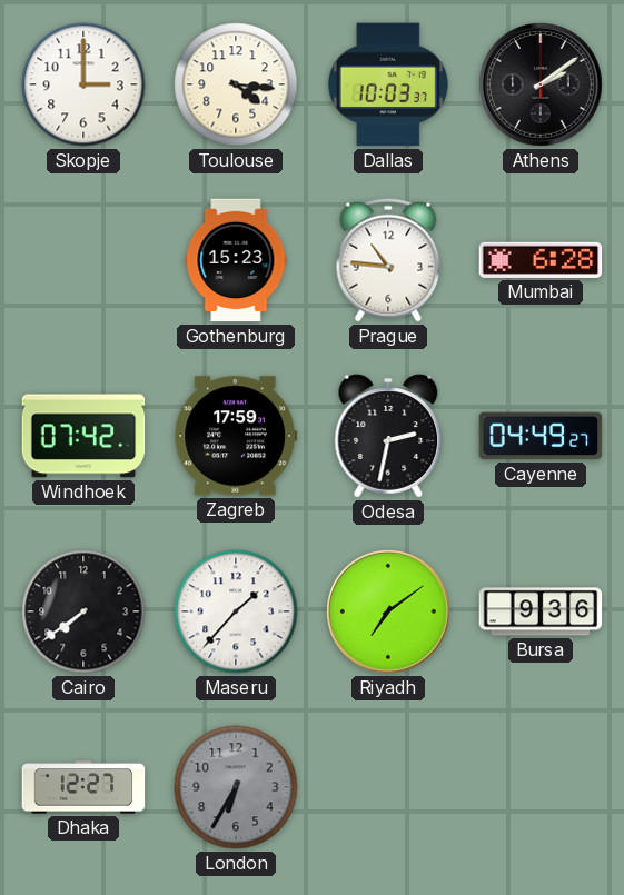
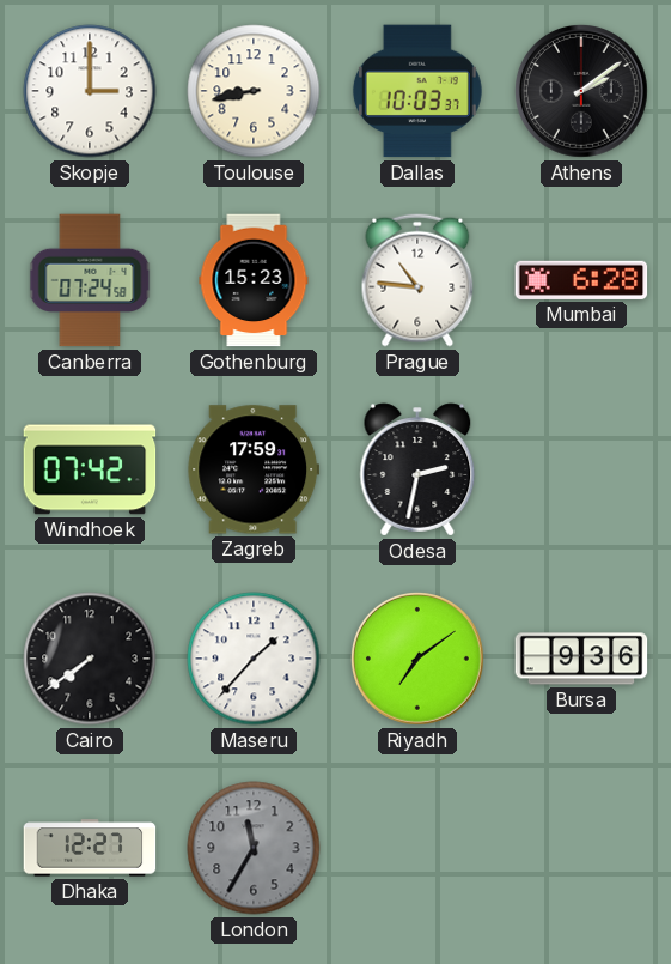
Toulouse: 4:16 -> 8:43
Canberra: none -> 07:24
Cayenne: 04:49 -> none
London: 6:35 -> 11:35
